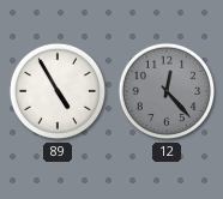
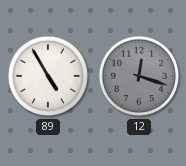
12: 12:23 -> 12:18
